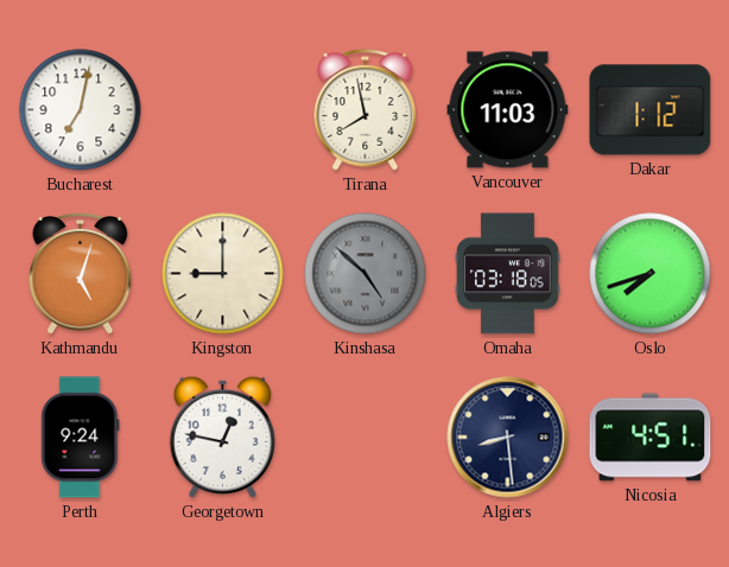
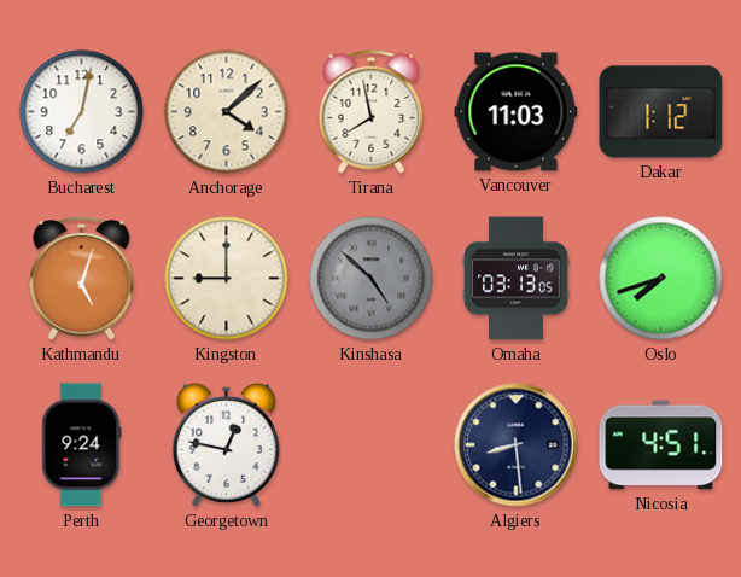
Anchorage: none -> 4:08
Omaha: 03:18 -> 03:13
